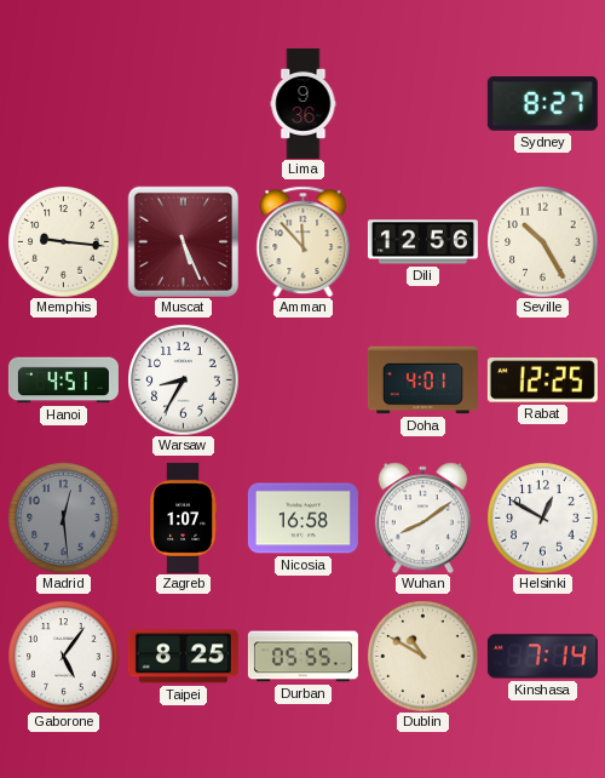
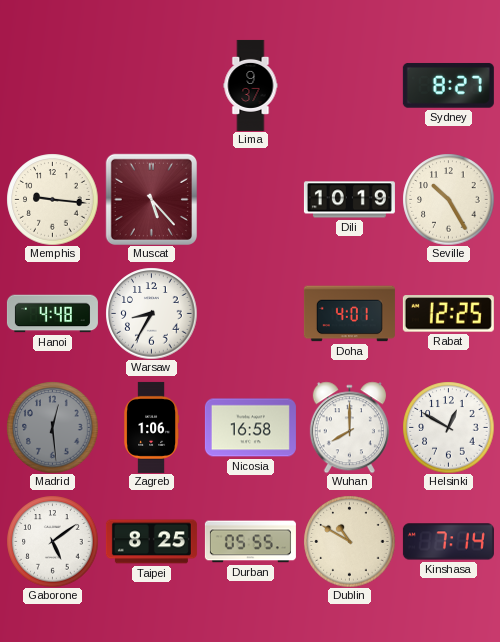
Lima: 9:36 -> 9:37
Muscat: 5:26 -> 5:23
Amman: 11:53 -> none
Dili: 12:56 -> 10:19
Hanoi: 4:51 -> 4:48
Zagreb: 1:07 -> 1:06
Wuhan: 8:09 -> 8:00
Gaborone: 5:06 -> 5:09
